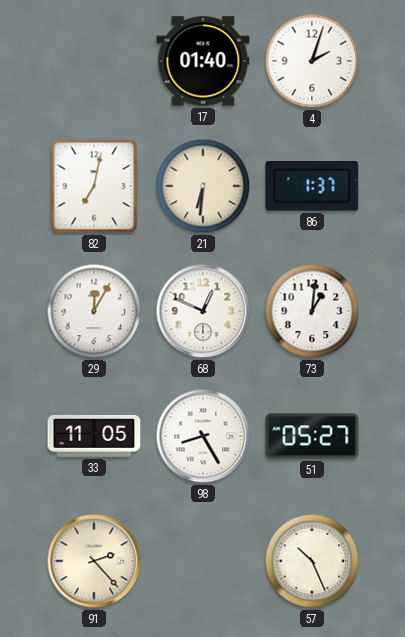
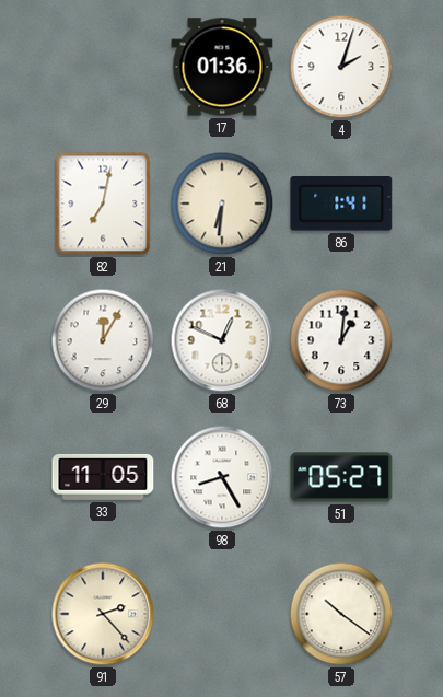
17: 01:40 -> 01:36
86: 1:37 -> 1:41
57: 10:26 -> 10:21
